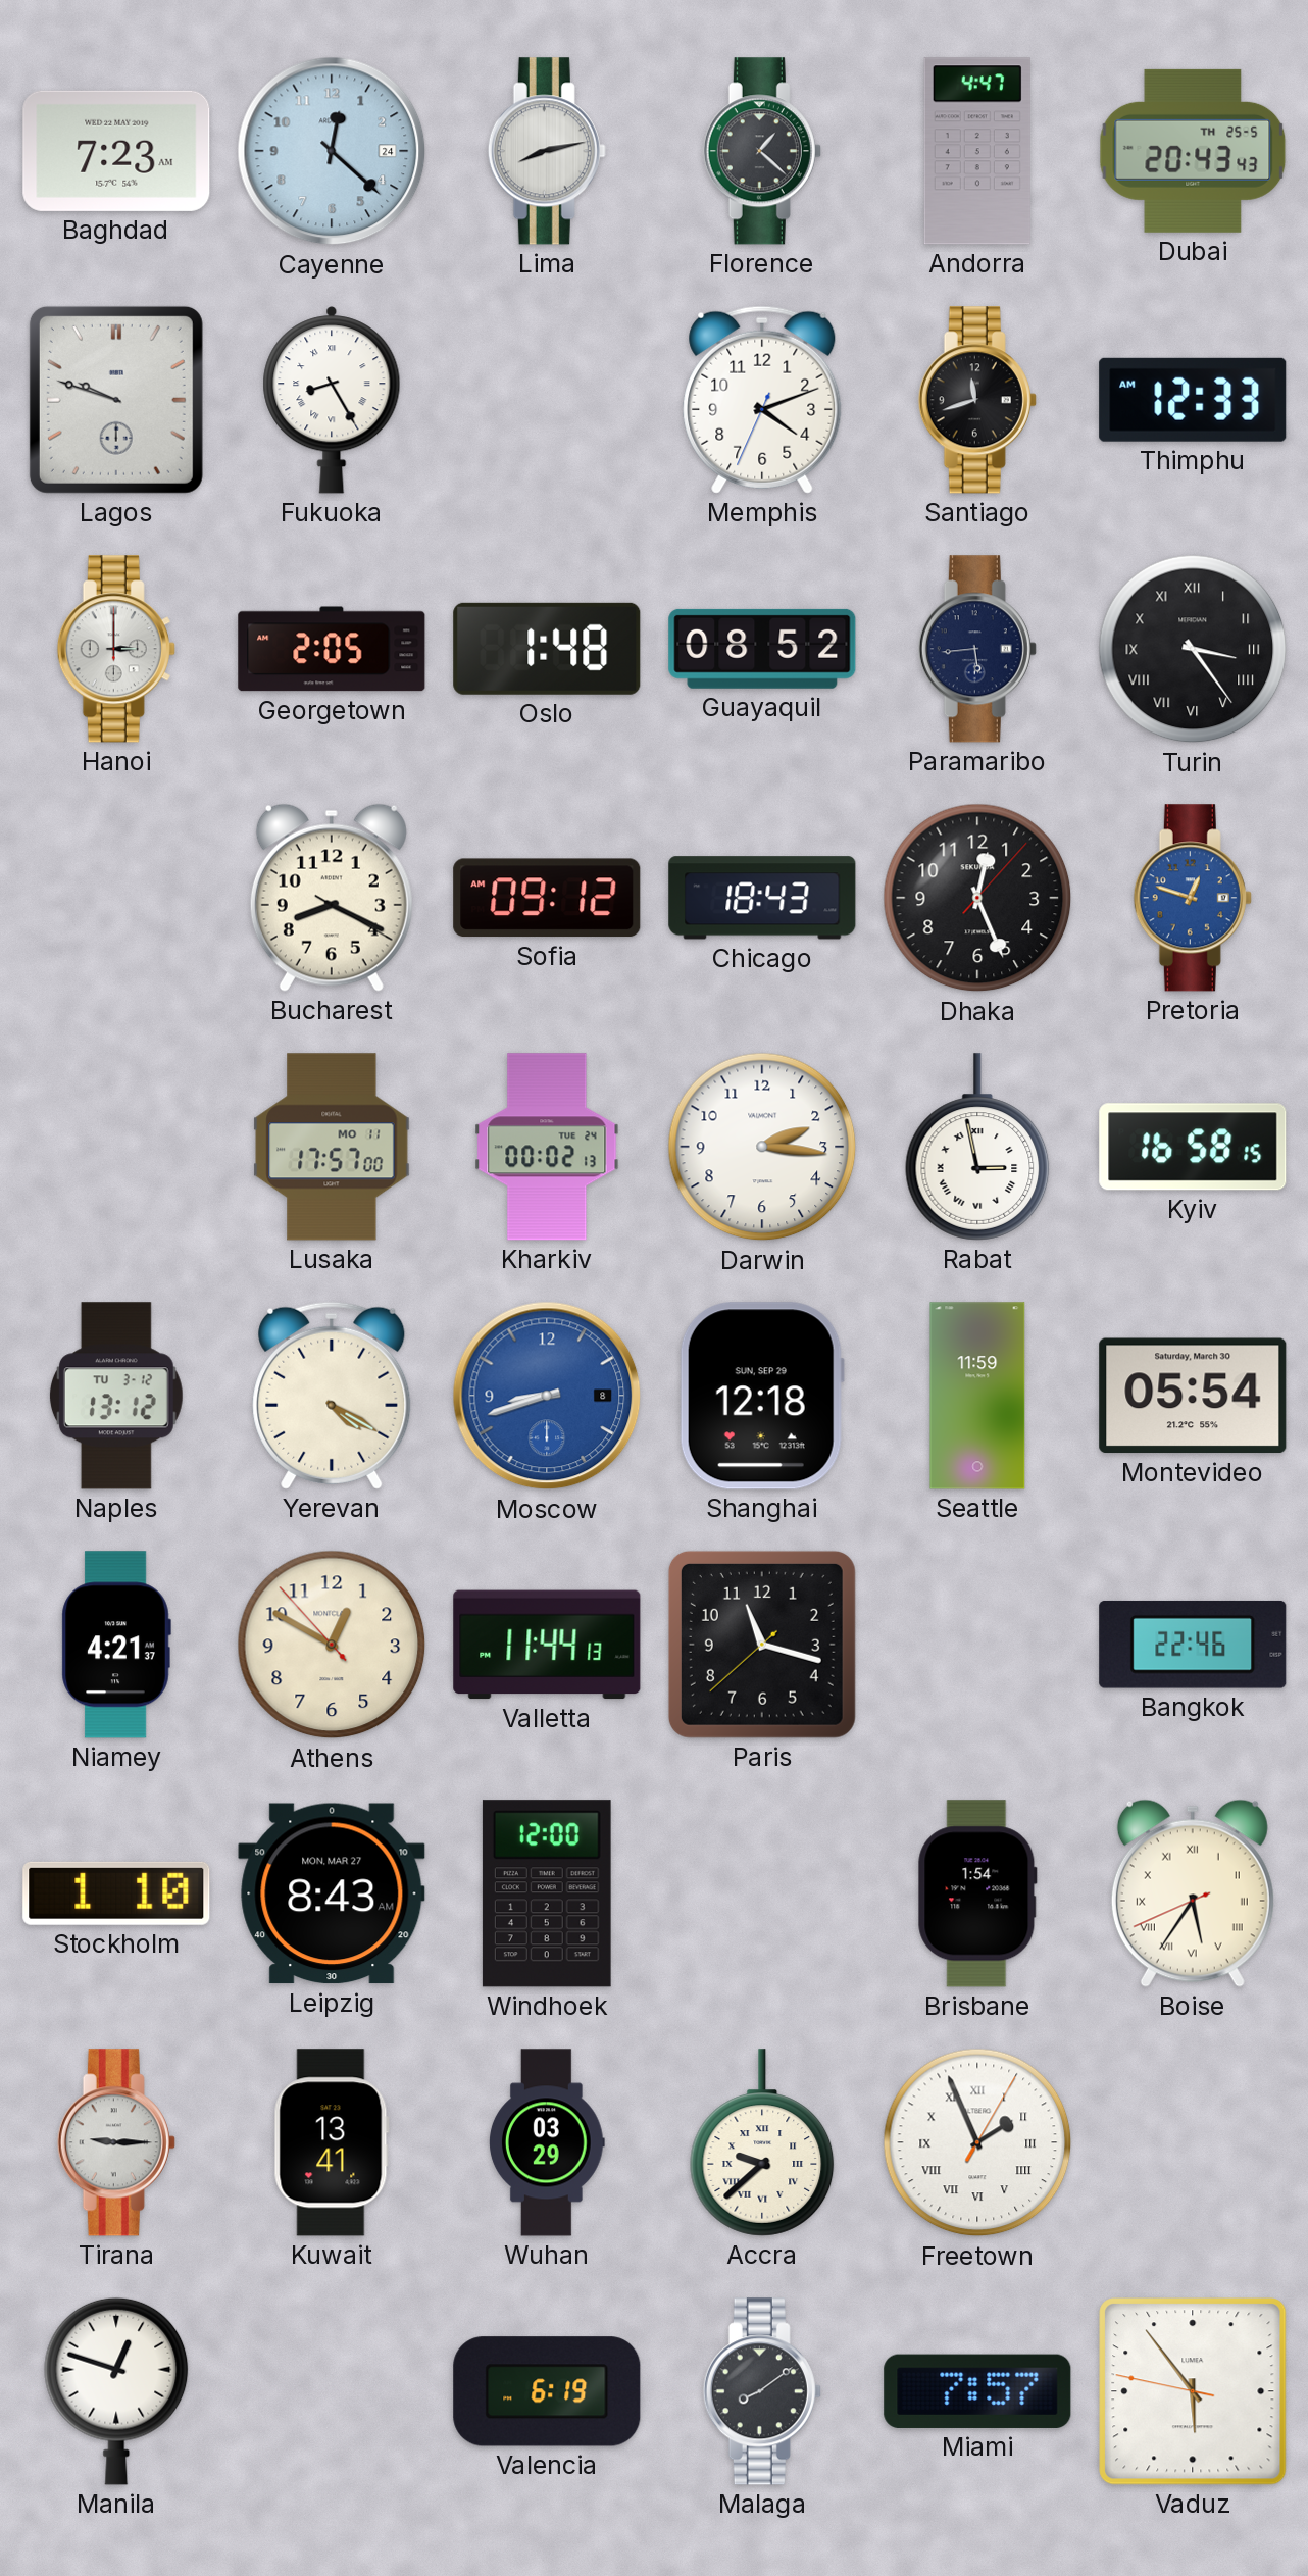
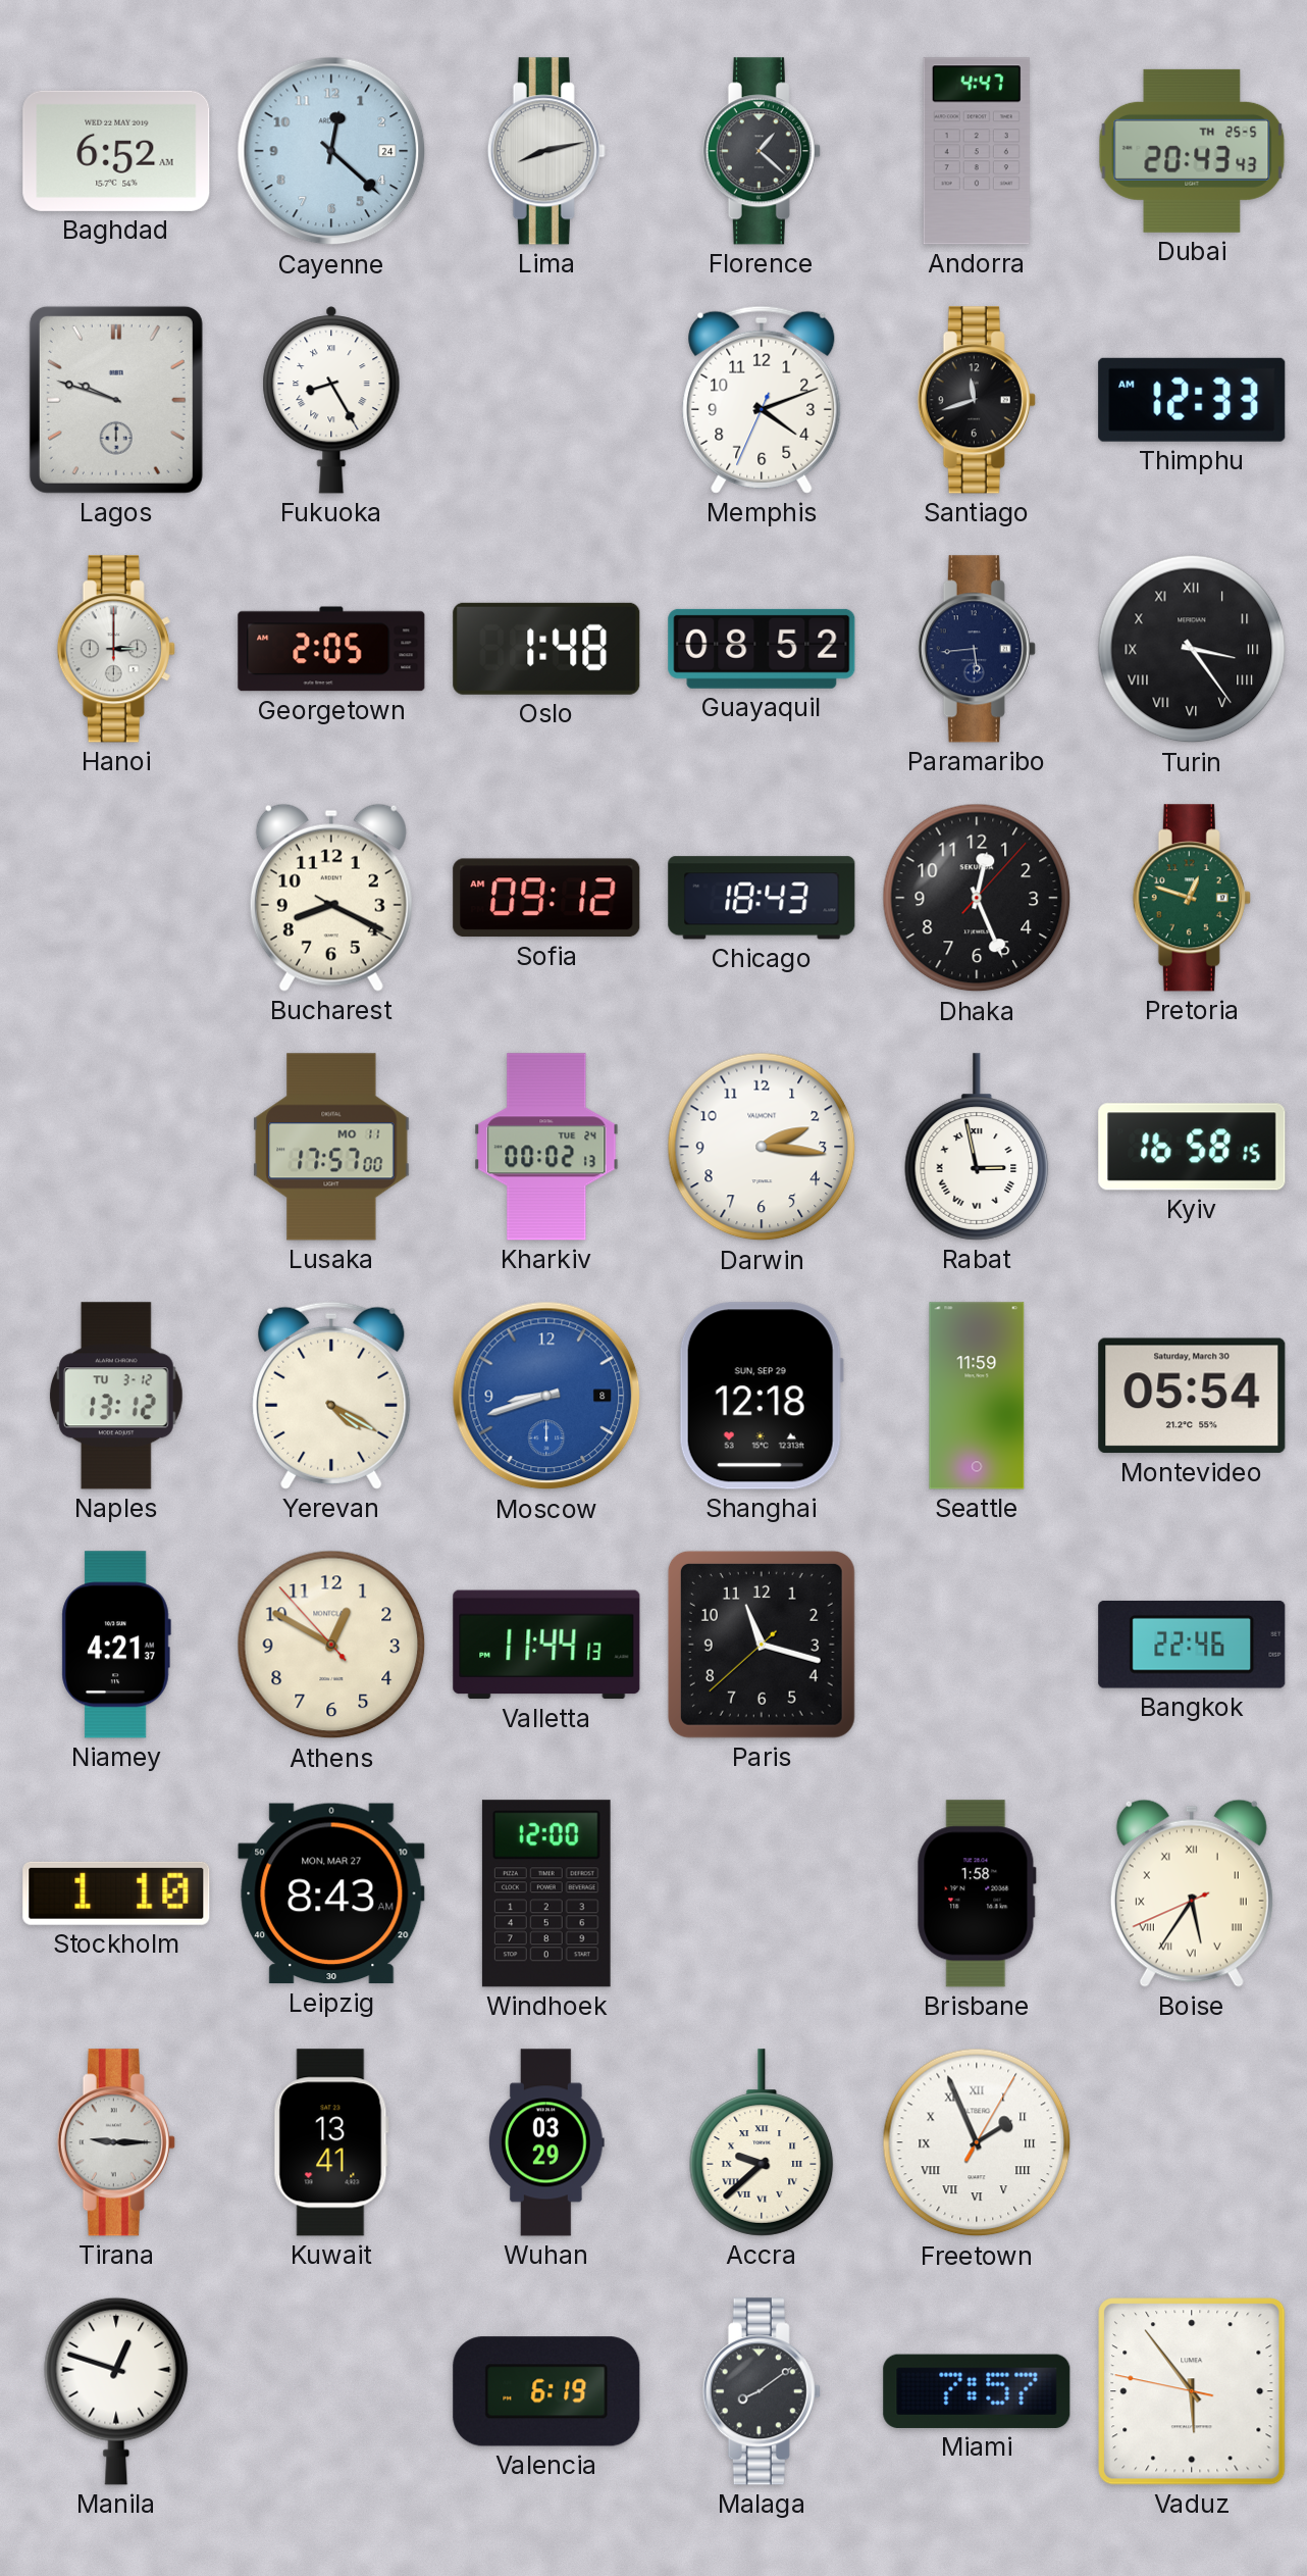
Baghdad: 7:23 -> 6:52
Pretoria dial: blue -> green
Brisbane: 1:54 -> 1:58
